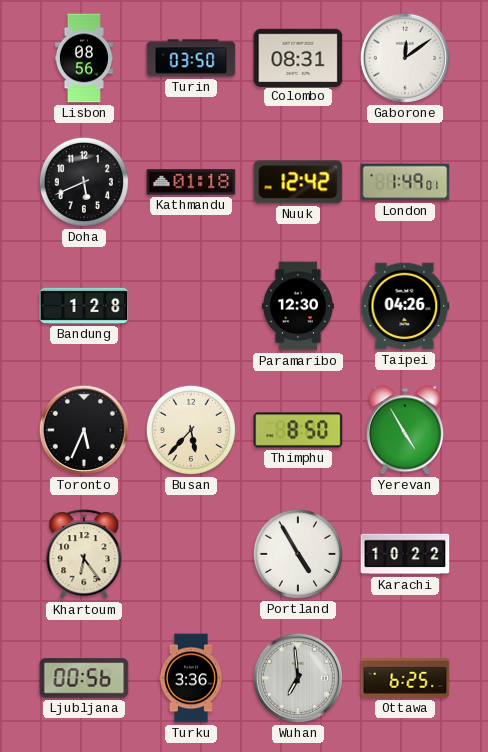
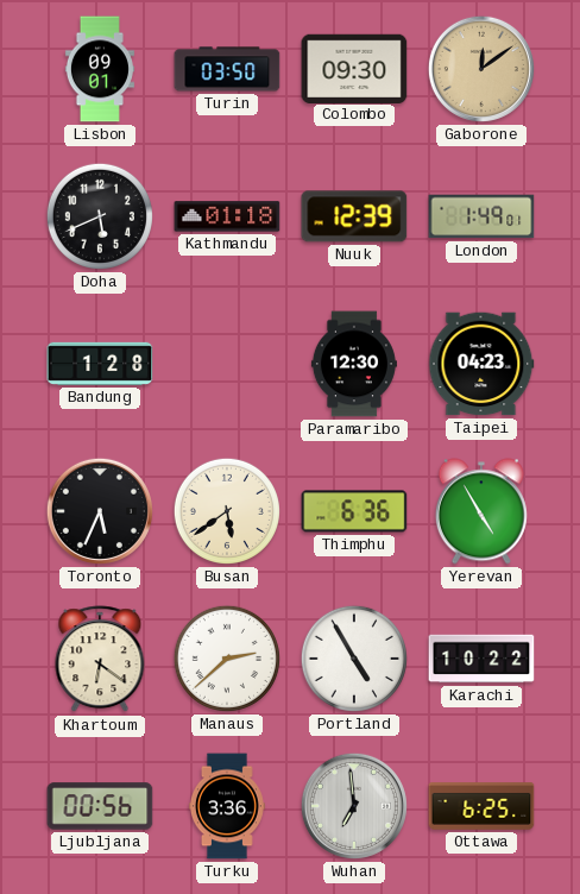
Lisbon: 08:56 -> 09:01
Colombo: 08:31 -> 09:30
Gaborone dial: white -> champagne
Nuuk: 12:42 -> 12:39
Taipei: 04:26 -> 04:23
Busan: 5:37 -> 5:39
Thimphu: 8:50 -> 6:36
Khartoum: 6:24 -> 6:21
Manaus: none -> 2:38
